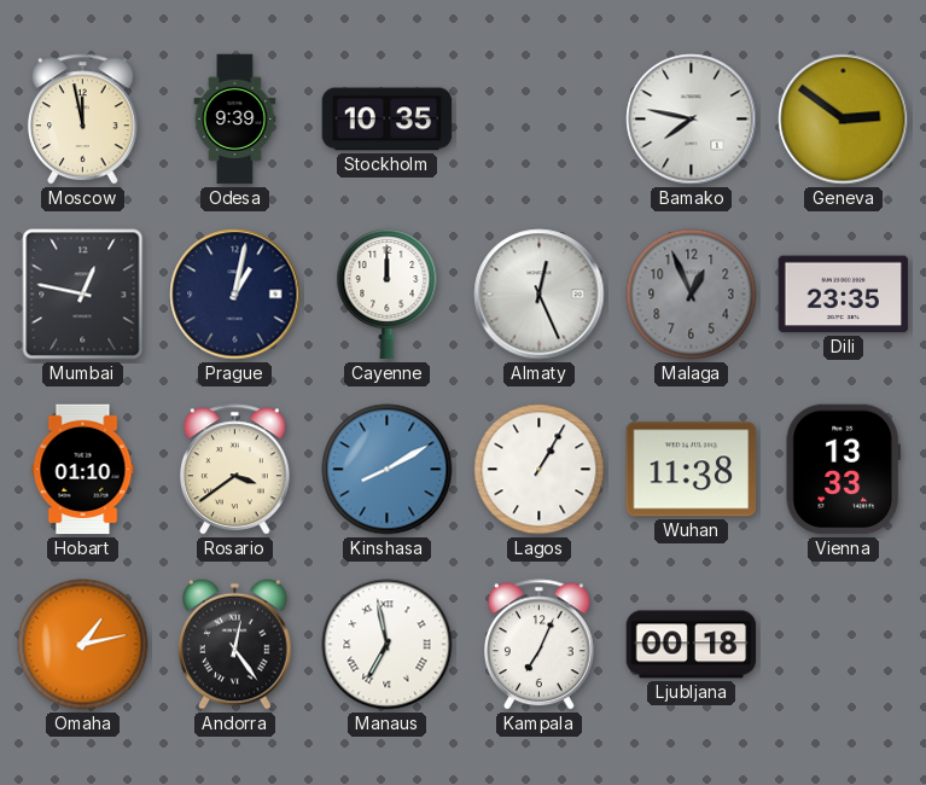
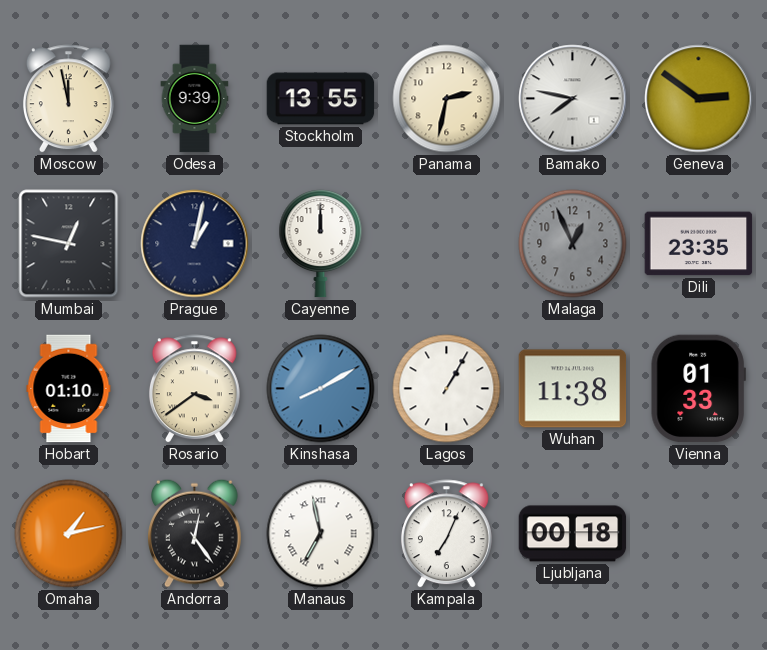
Stockholm: 10:35 -> 13:55
Panama: none -> 2:32
Almaty: 12:26 -> none
Vienna: 13:33 -> 01:33
